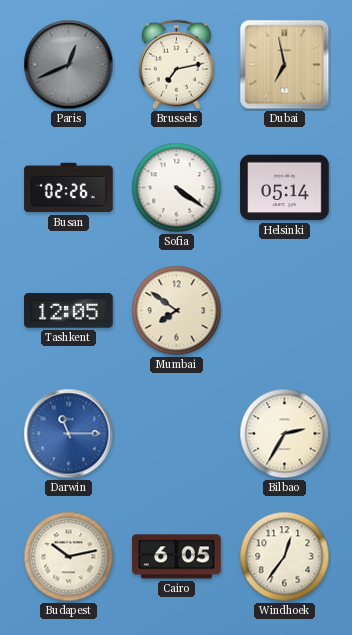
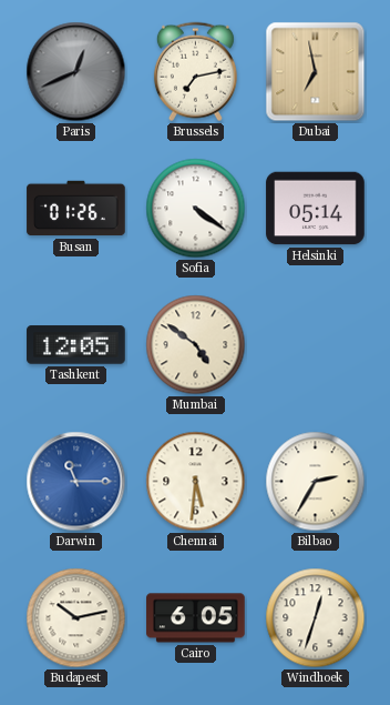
Busan: 02:26 -> 01:26
Mumbai: 7:51 -> 4:51
Chennai: none -> 5:31
Windhoek: 12:36 -> 12:33
